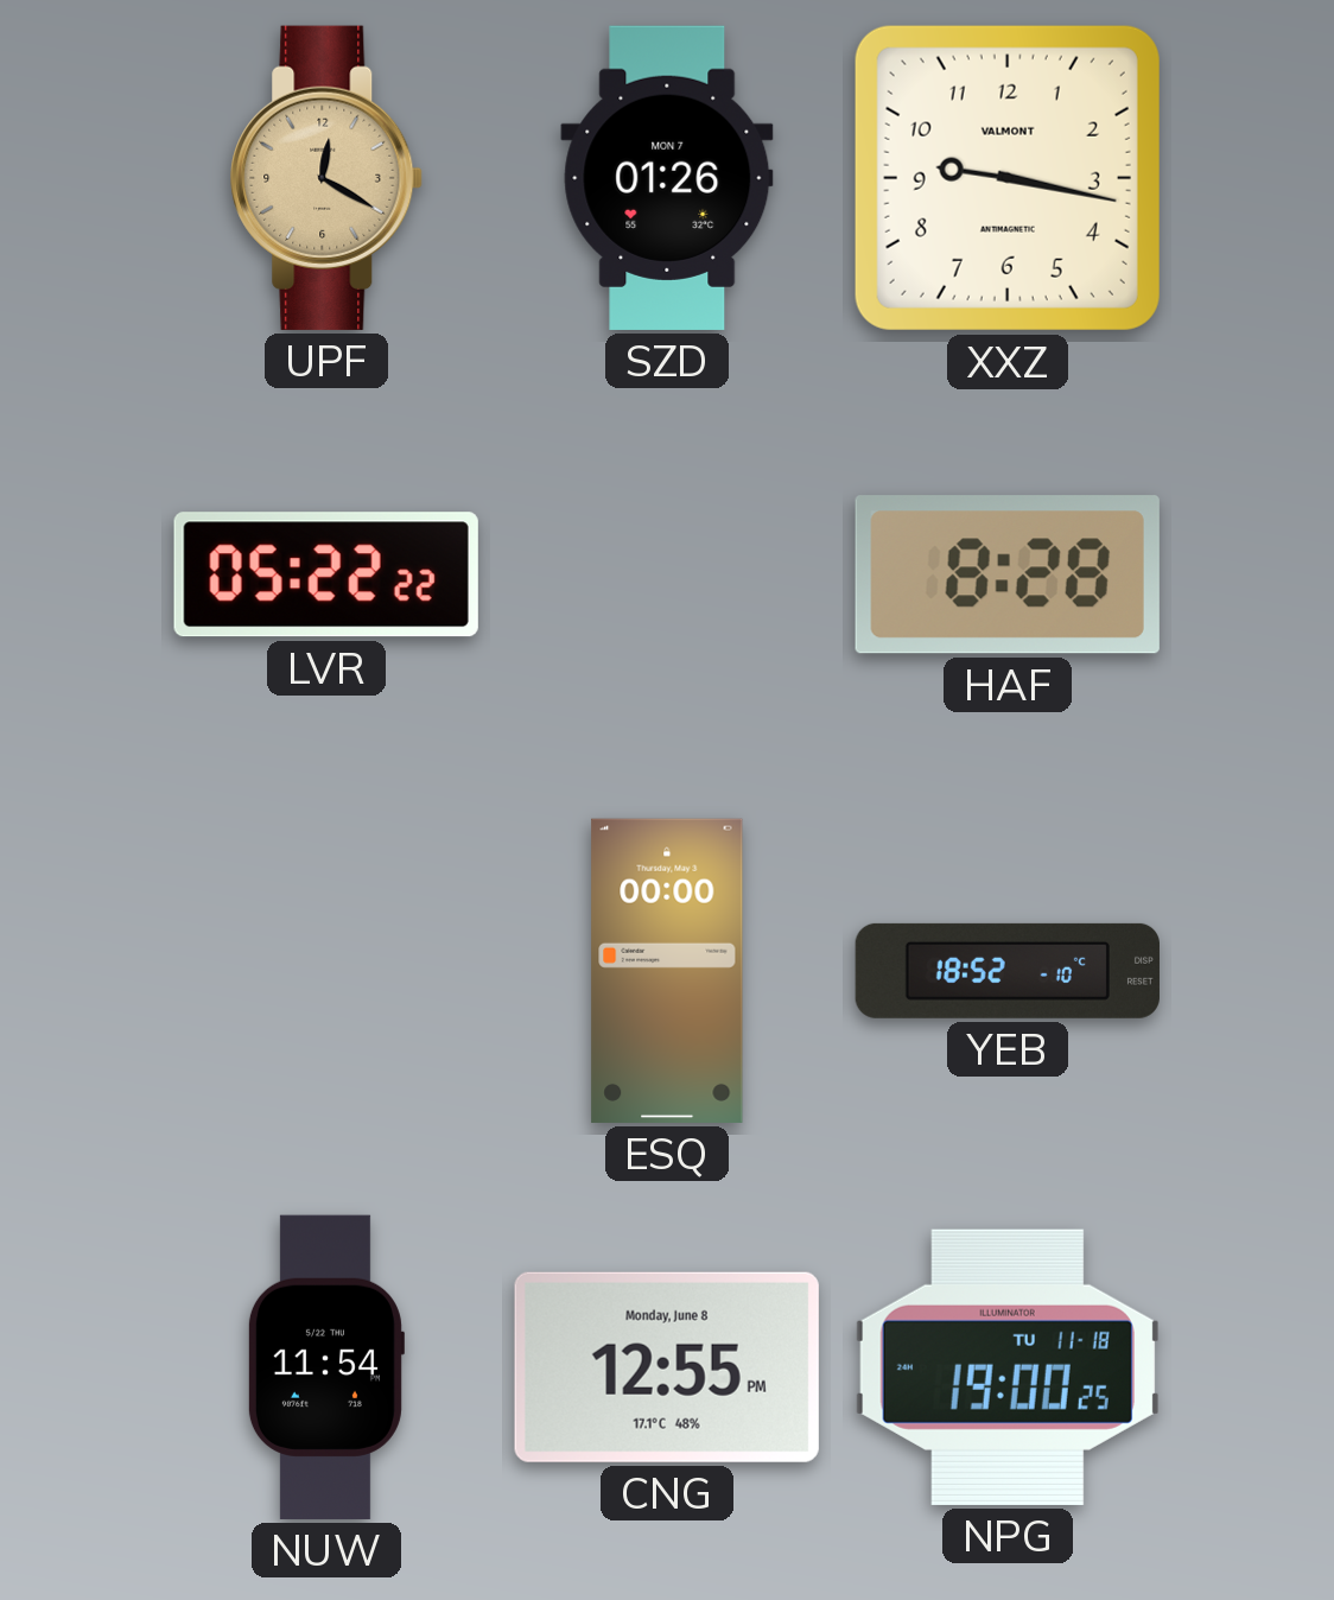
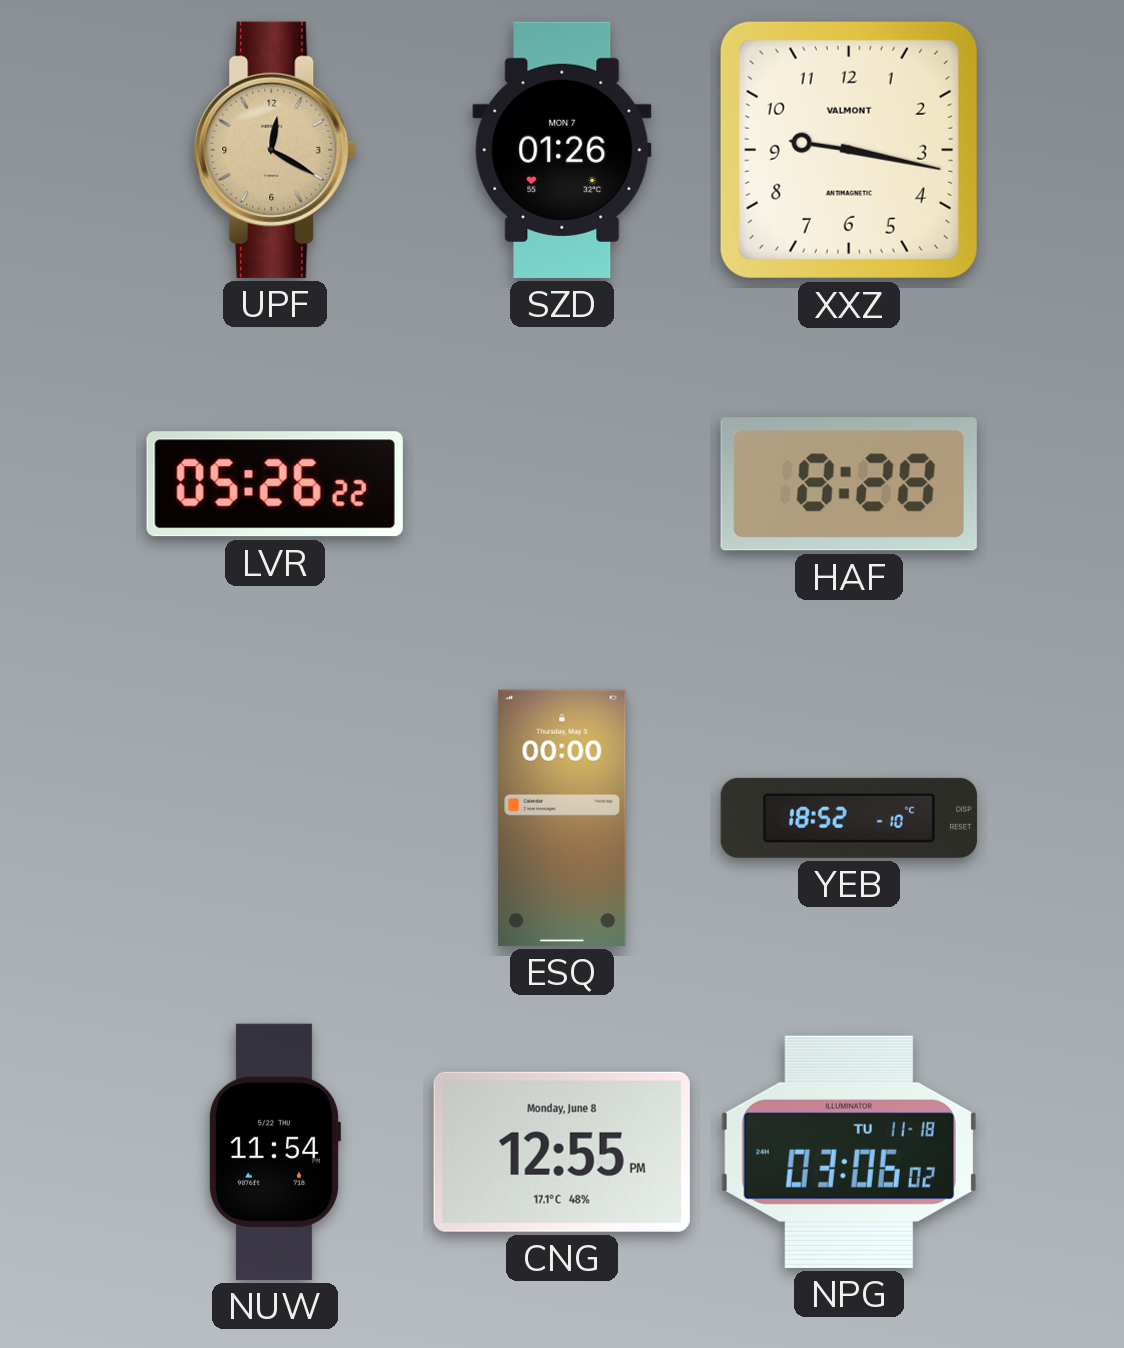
LVR: 05:22 -> 05:26
NPG: 19:00 -> 03:06
